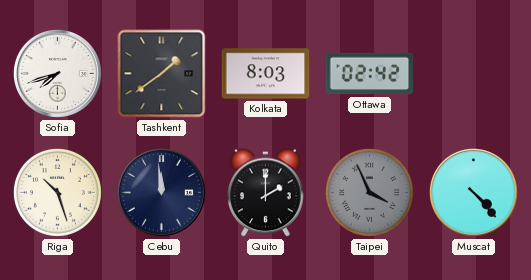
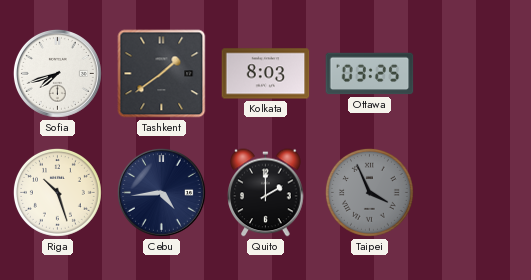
Ottawa: 02:42 -> 03:25
Cebu: 11:59 -> 4:44
Muscat: 4:23 -> none
